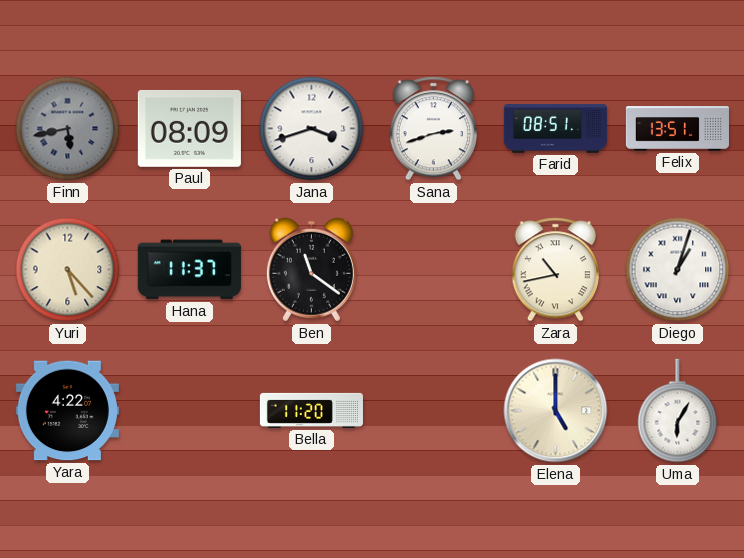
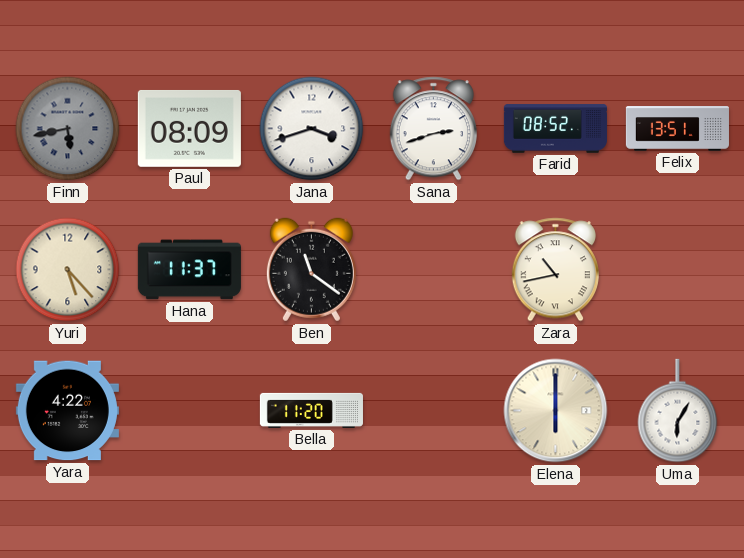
Farid: 08:51 -> 08:52
Diego: 1:03 -> none
Elena: 5:00 -> 6:00
